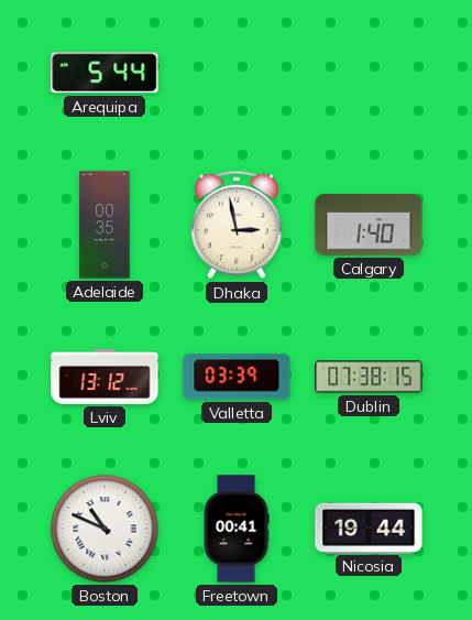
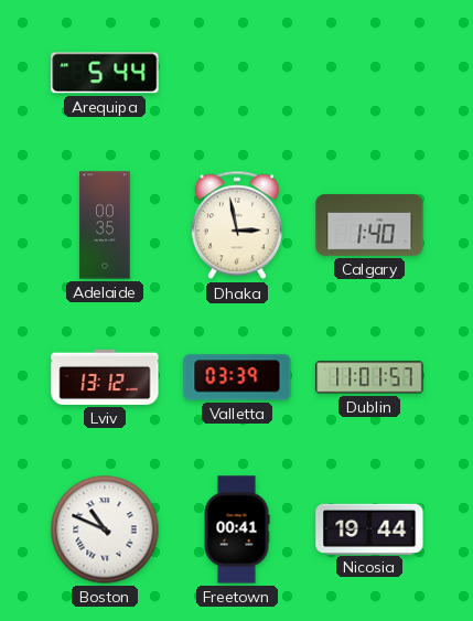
Dublin: 07:38 -> 11:01
